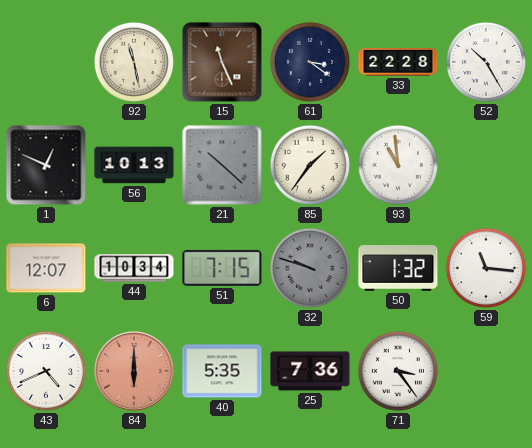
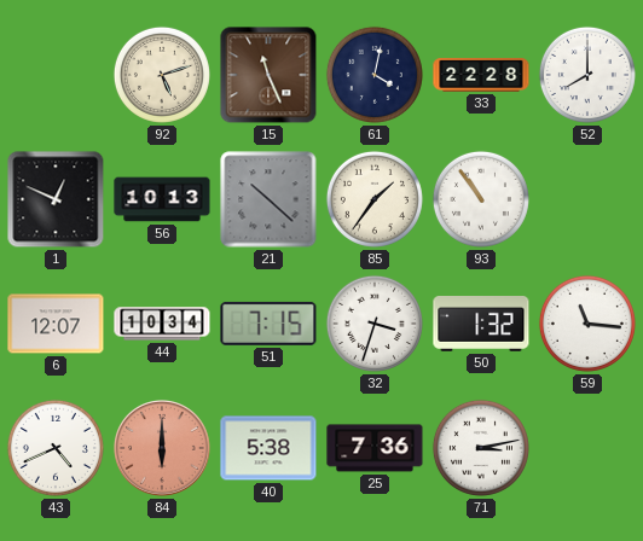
92: 11:28 -> 5:12
61: 3:21 -> 4:02
52: 10:25 -> 8:00
93: 10:59 -> 10:54
32: 9:48 -> 3:33
32 dial: grey -> white
40: 5:35 -> 5:38
71: 3:24 -> 3:13
